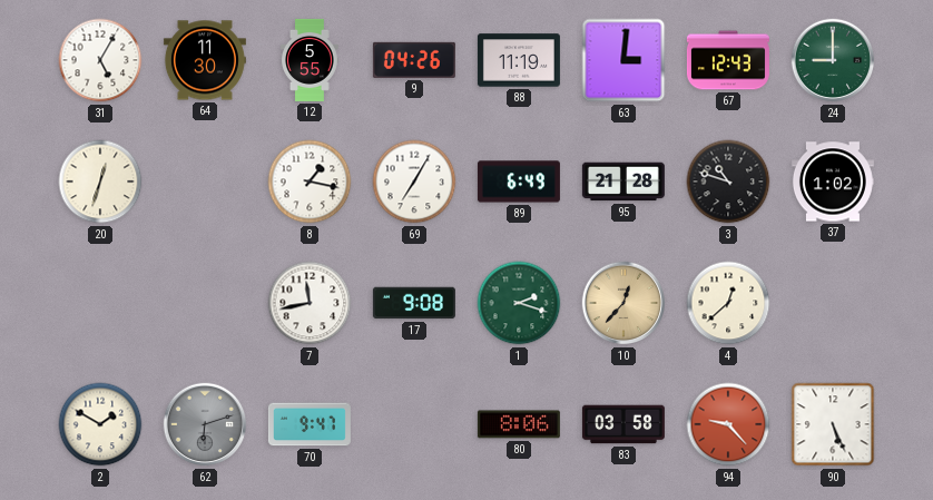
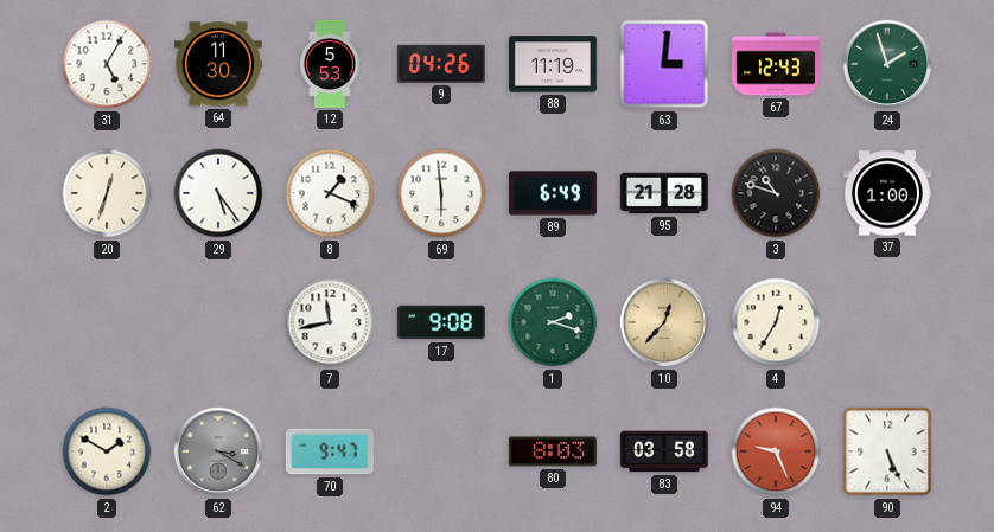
12: 5:55 -> 5:53
24: 9:00 -> 1:57
29: none -> 5:24
8: 1:17 -> 1:19
69: 7:05 -> 5:59
37: 1:02 -> 1:00
4: 12:38 -> 12:35
62: 6:12 -> 3:20
80: 8:06 -> 8:03
94: 9:23 -> 9:26
